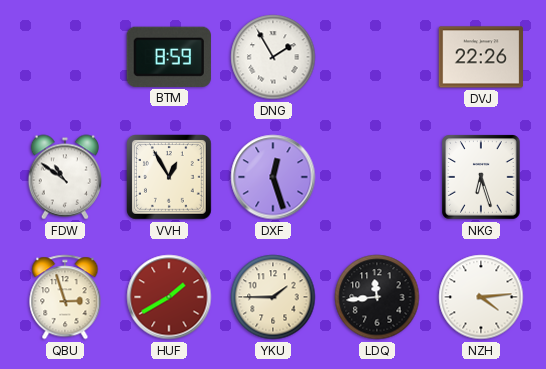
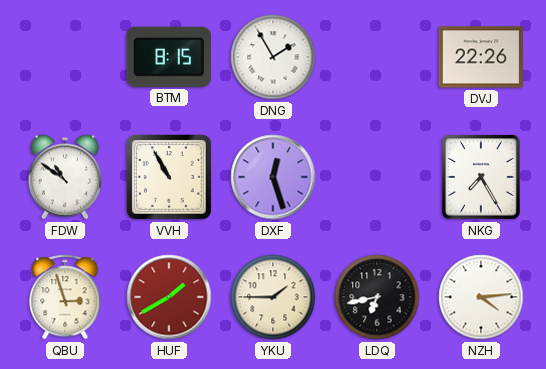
BTM: 8:59 -> 8:15
VVH: 12:55 -> 10:55
NKG: 6:27 -> 7:25
LDQ: 11:44 -> 6:43
